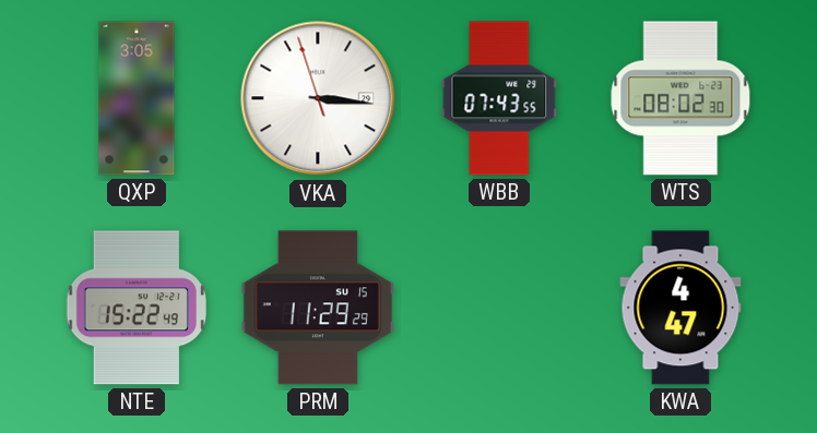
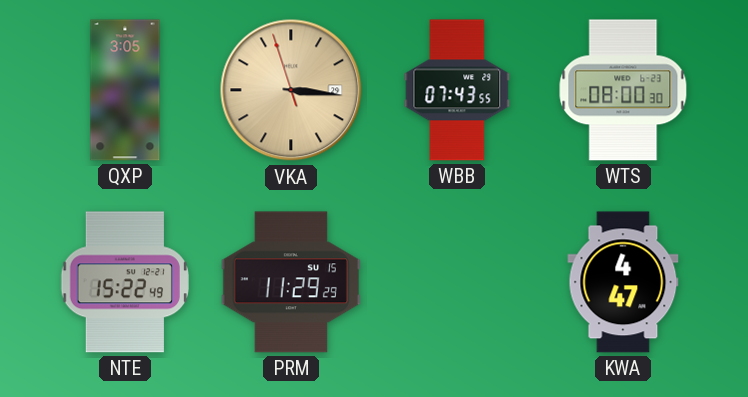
VKA dial: white -> champagne
WTS: 08:02 -> 08:00
